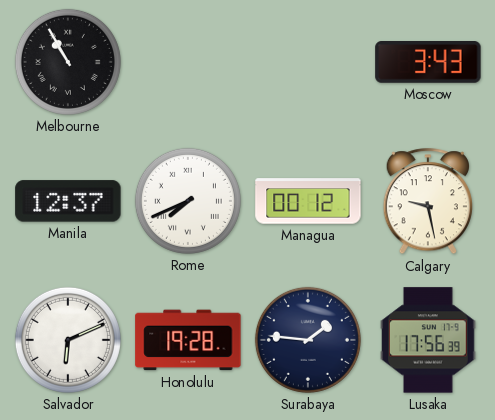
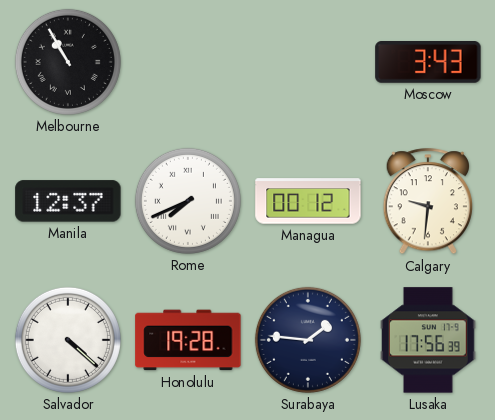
Calgary: 9:28 -> 9:31
Salvador: 6:11 -> 4:22
